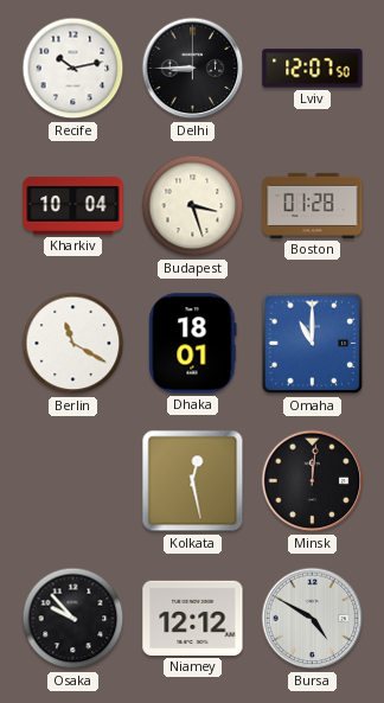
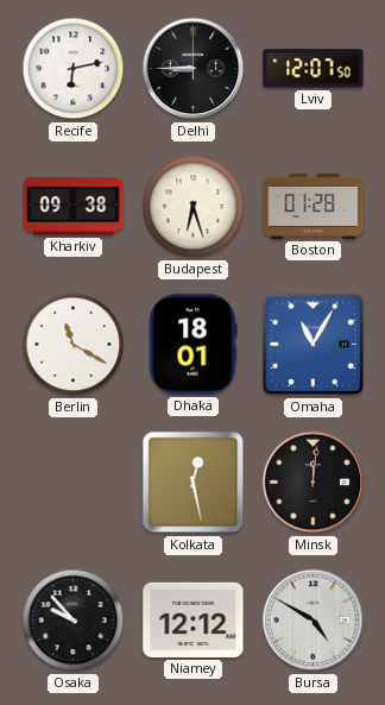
Recife: 10:13 -> 6:13
Kharkiv: 10:04 -> 09:38
Budapest: 3:27 -> 6:27
Omaha: 11:00 -> 11:05
